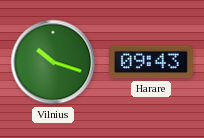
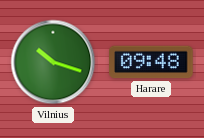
Harare: 09:43 -> 09:48
